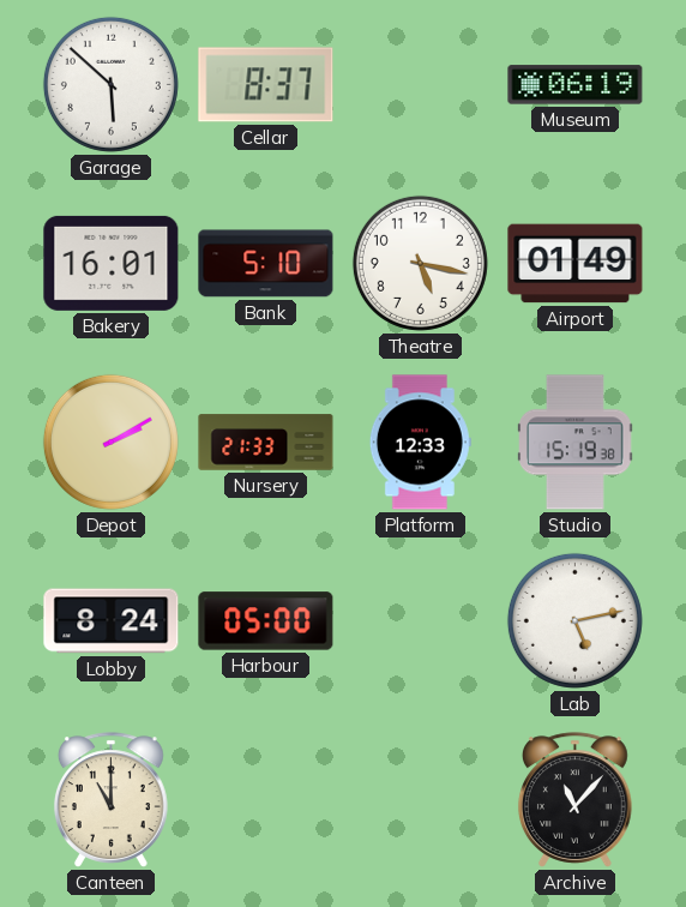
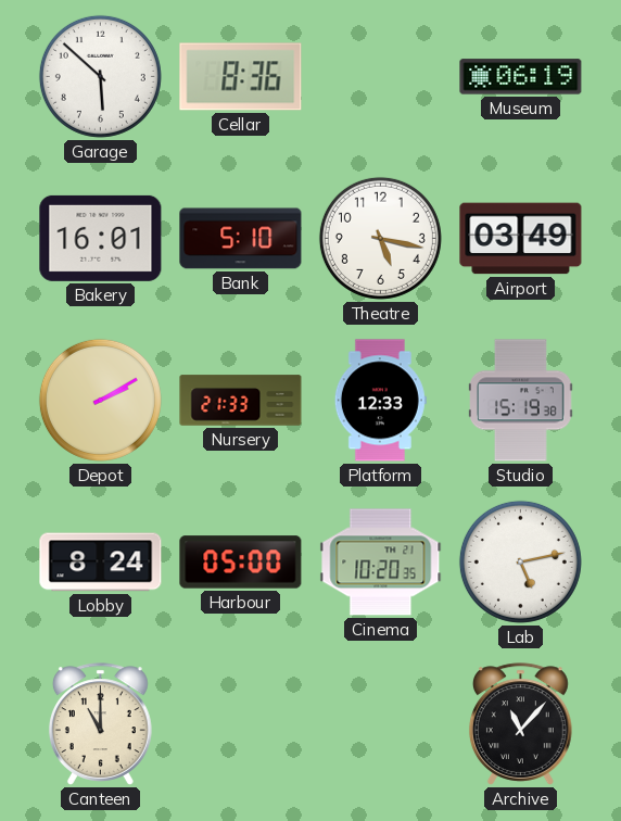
Cellar: 8:37 -> 8:36
Airport: 01:49 -> 03:49
Cinema: none -> 10:20
